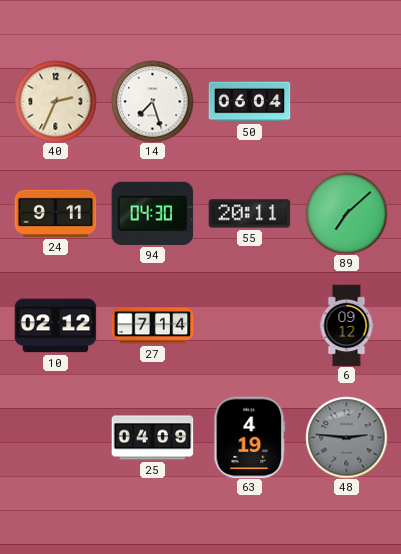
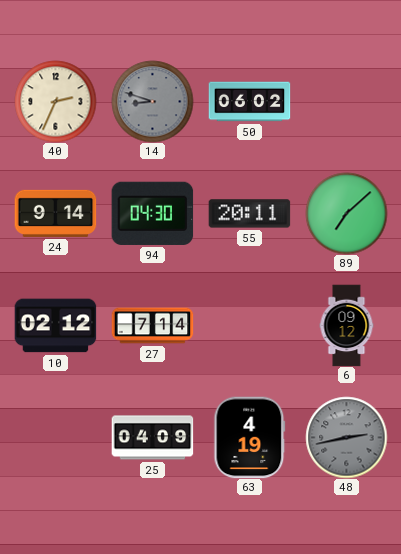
14: 7:27 -> 8:48
14 dial: white -> grey
50: 06:04 -> 06:02
24: 9:11 -> 9:14
48: 2:46 -> 2:43
